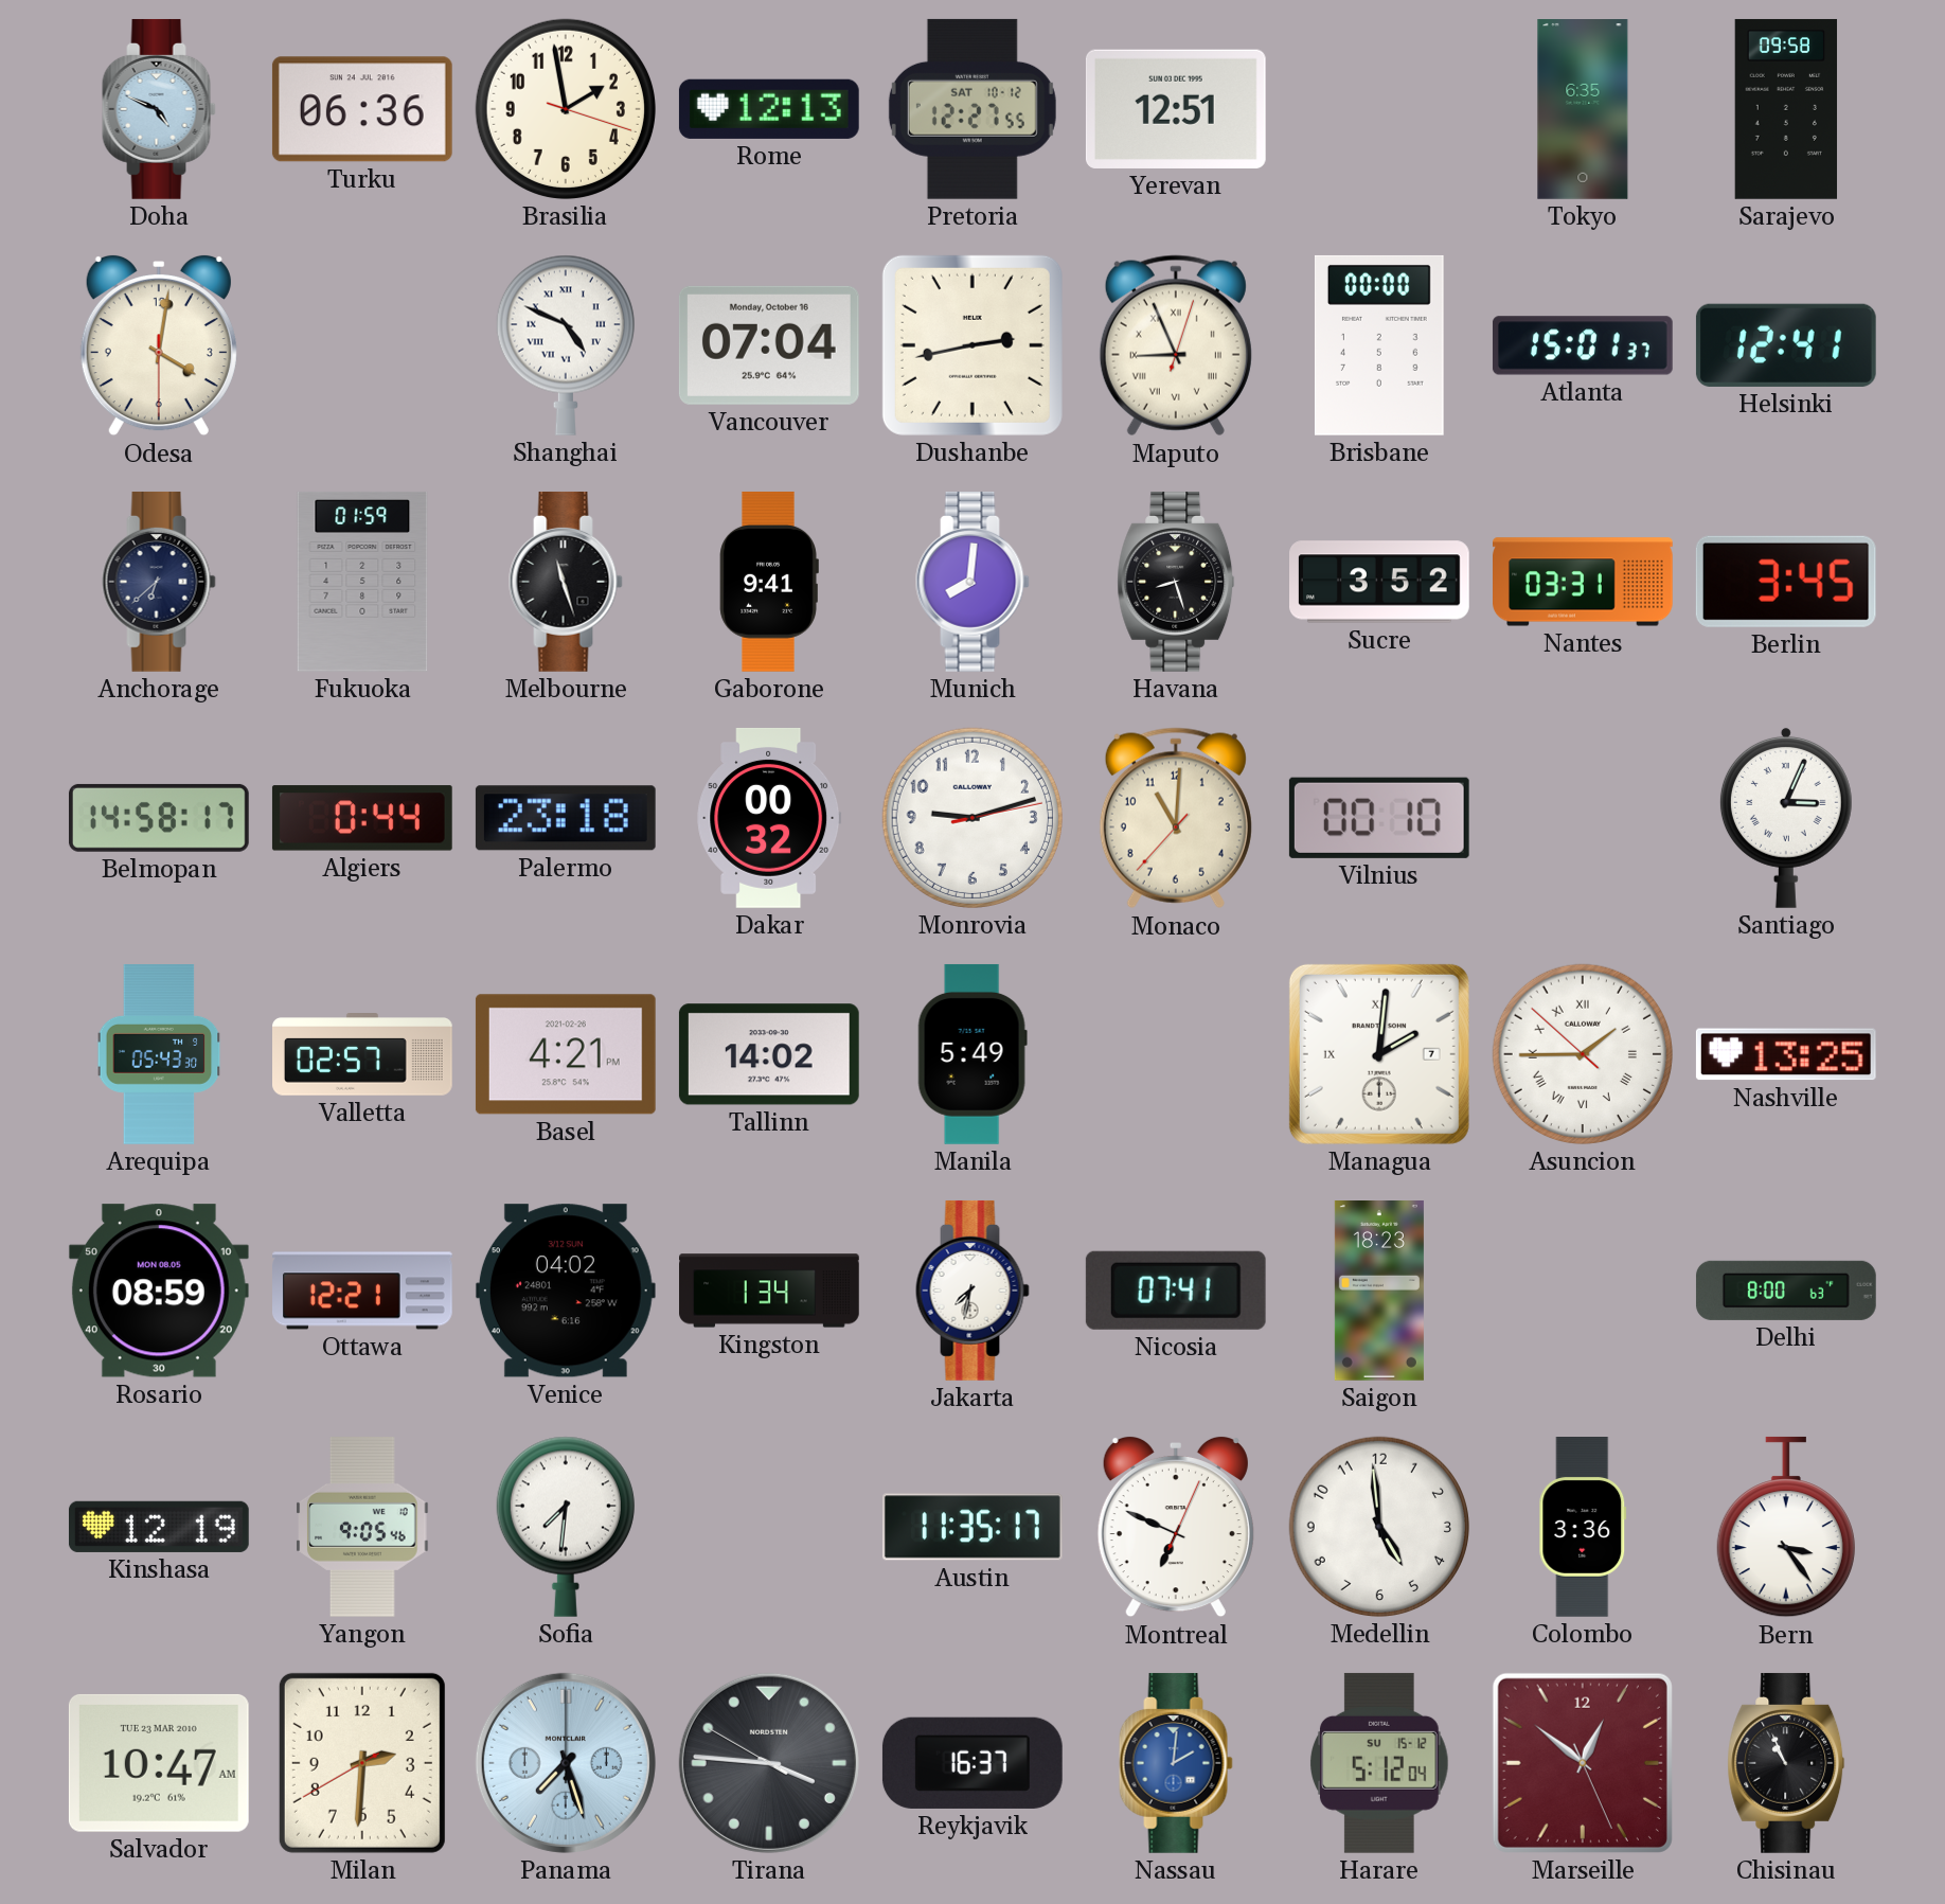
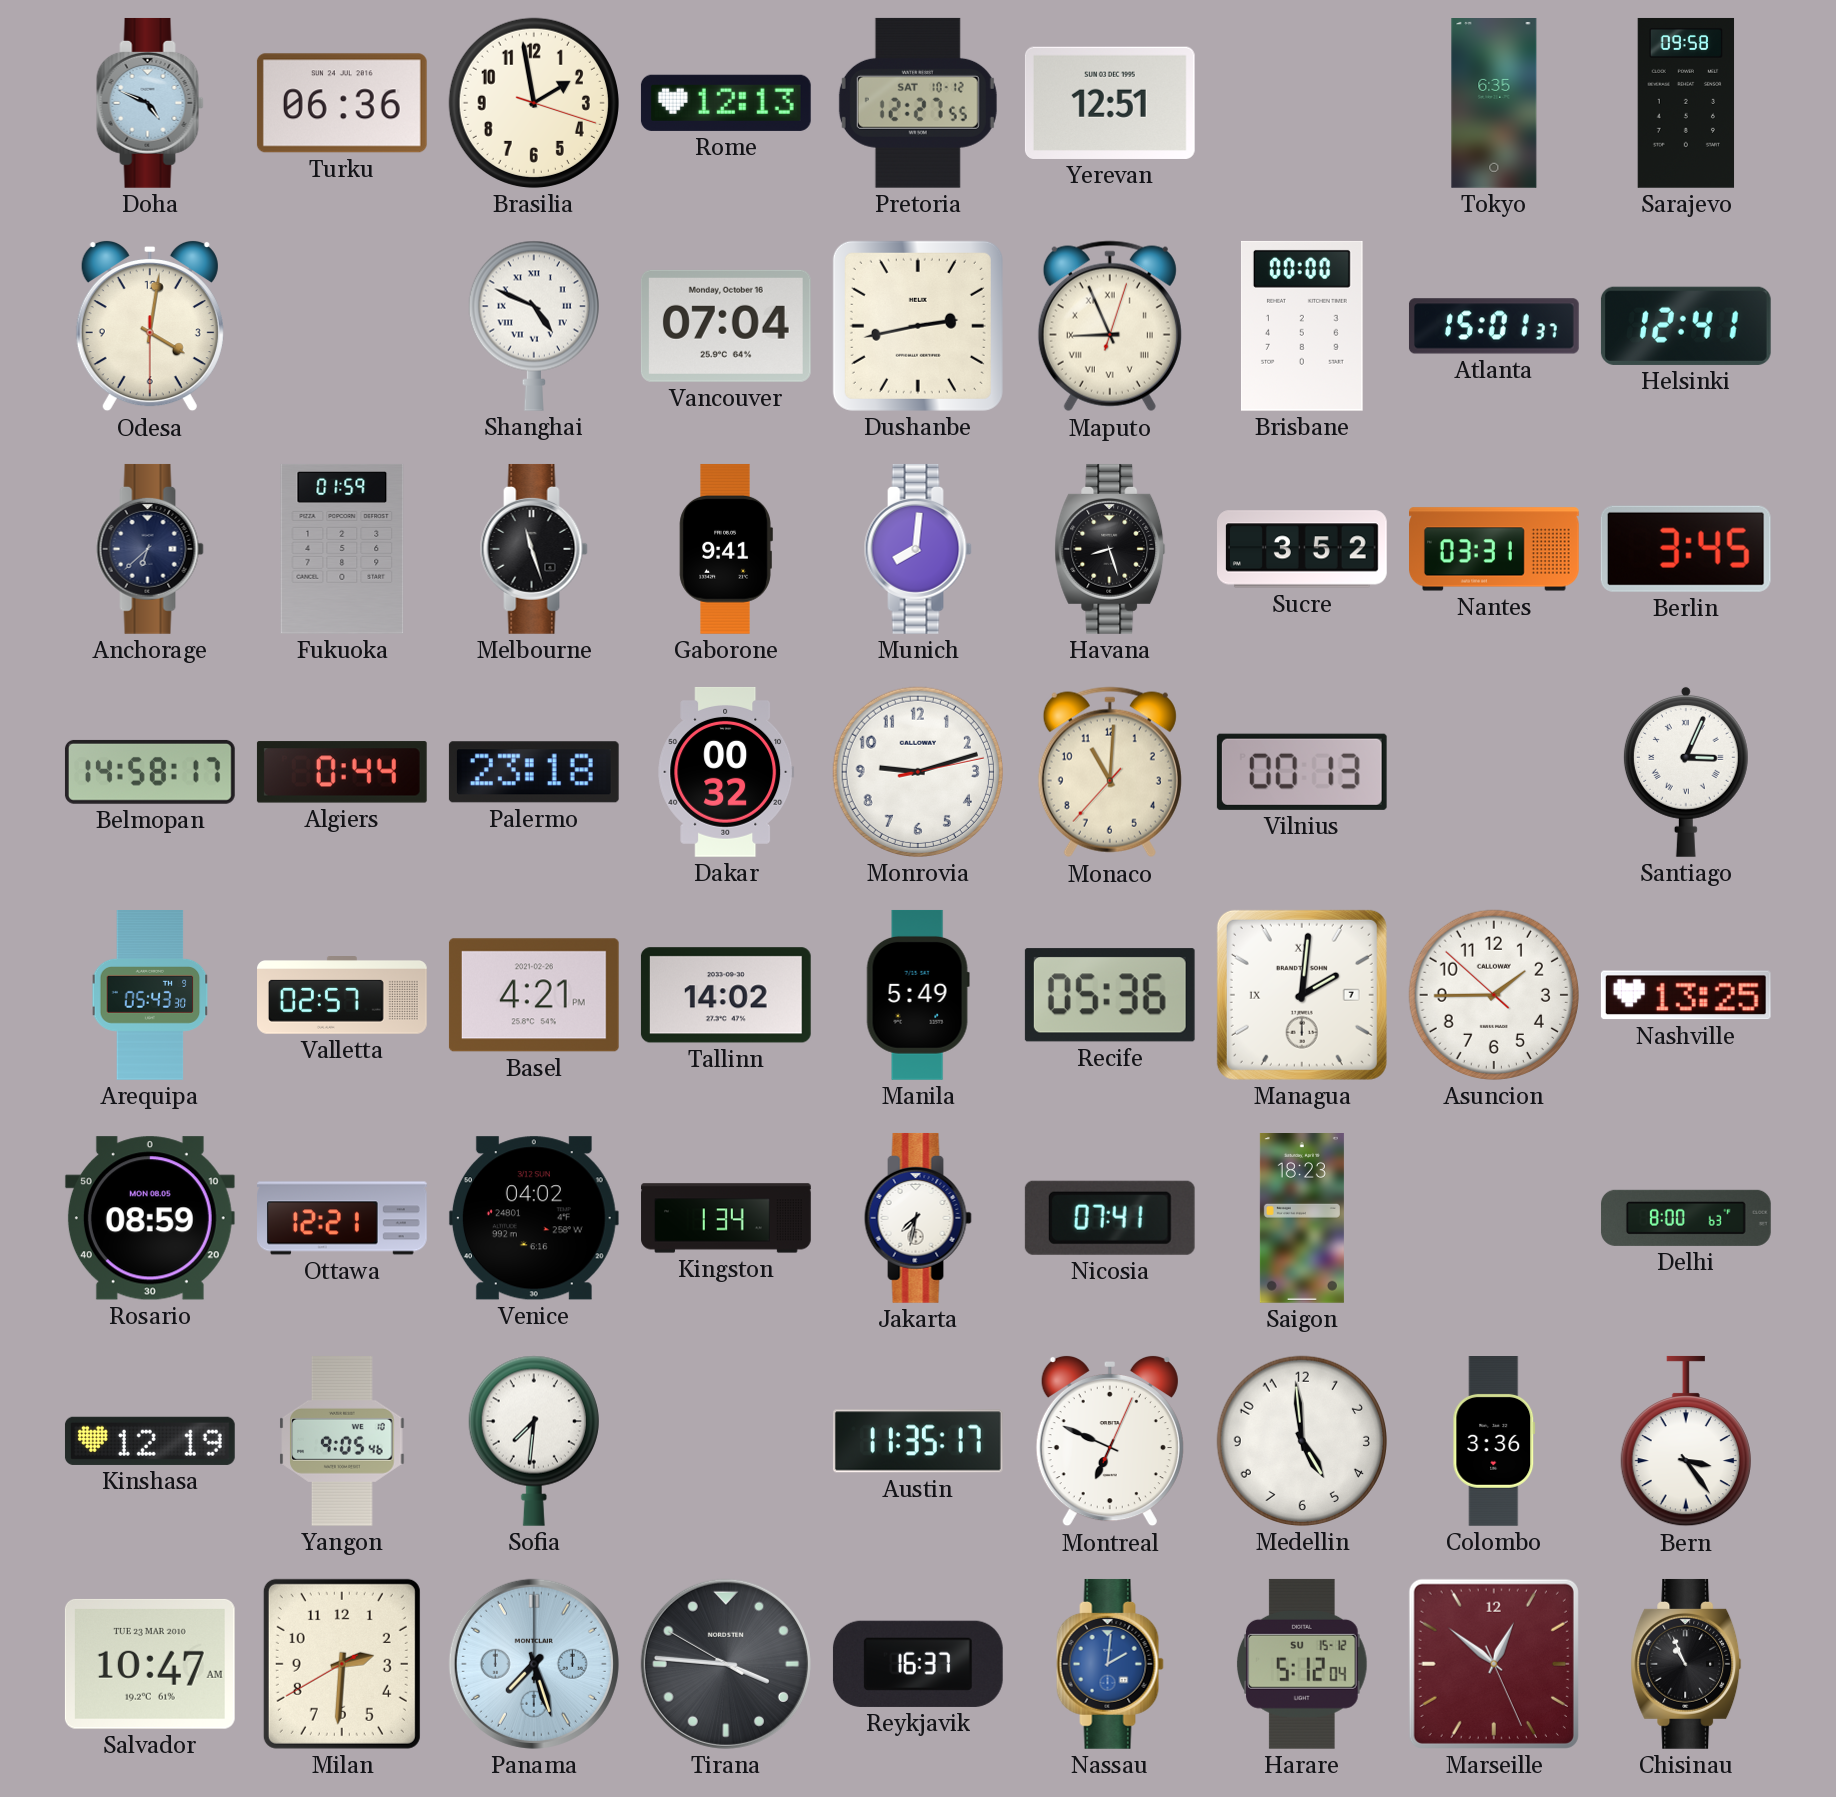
Vilnius: 00:10 -> 00:13
Recife: none -> 05:36
Asuncion numerals: Roman -> Arabic
